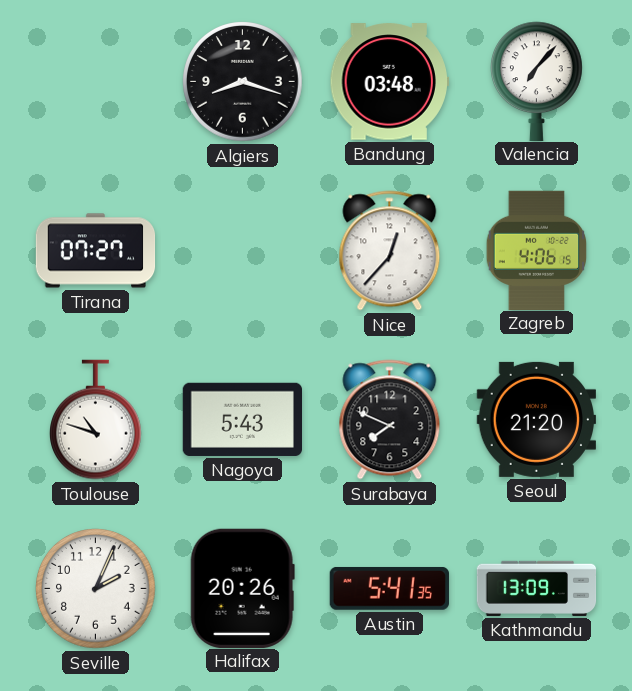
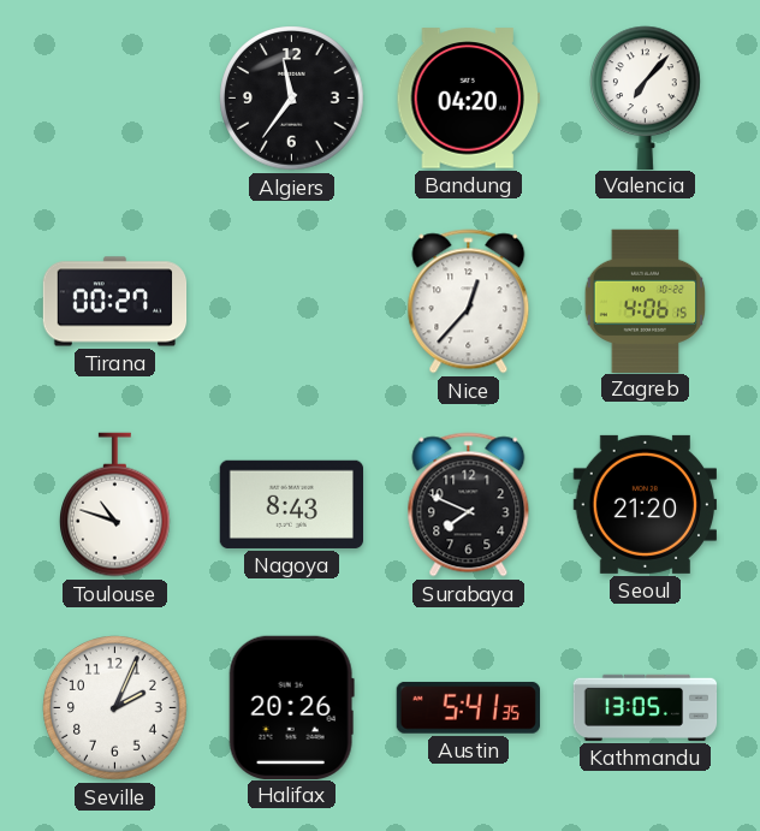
Algiers: 8:18 -> 11:36
Bandung: 03:48 -> 04:20
Tirana: 07:27 -> 00:27
Nagoya: 5:43 -> 8:43
Kathmandu: 13:09 -> 13:05
